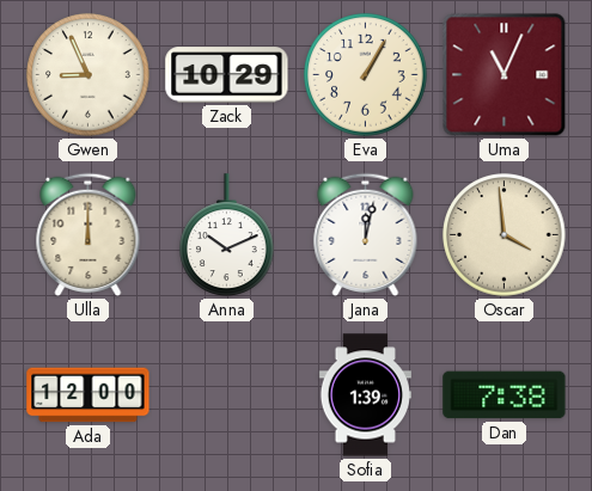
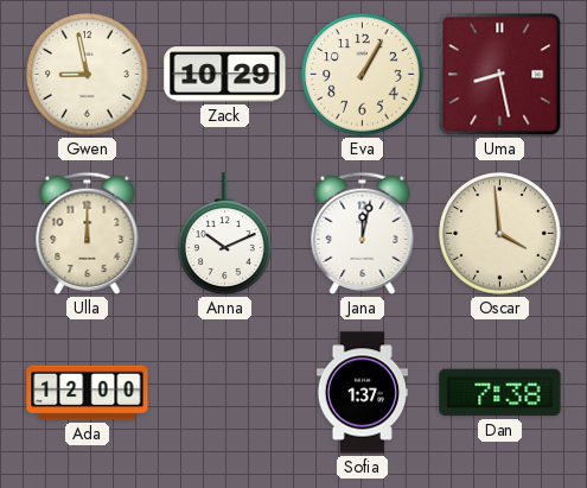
Gwen: 8:56 -> 8:58
Uma: 11:04 -> 8:28
Sofia: 1:39 -> 1:37
